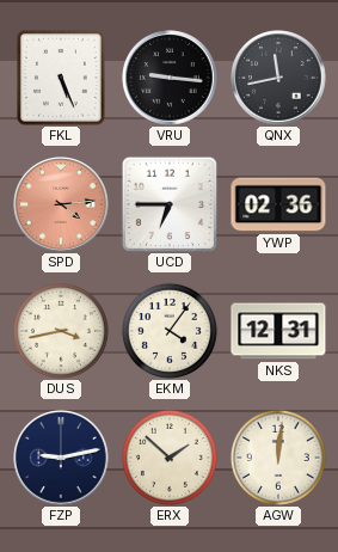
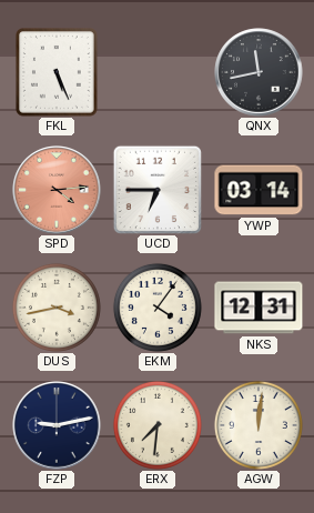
VRU: 9:16 -> none
YWP: 02:36 -> 03:14
ERX: 1:52 -> 7:31
